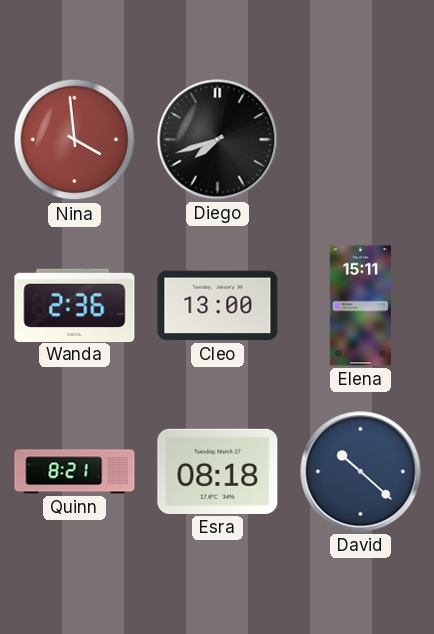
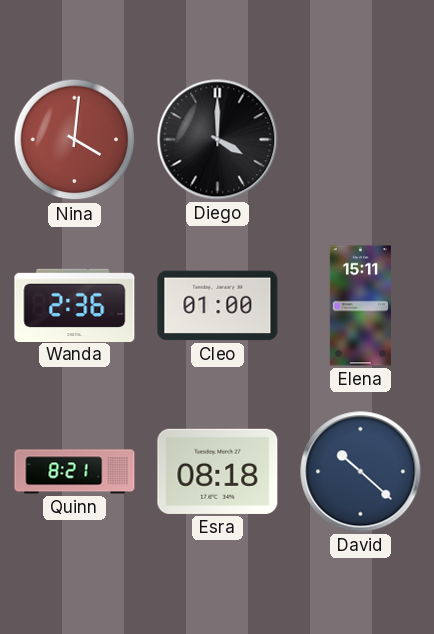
Nina: 3:59 -> 4:01
Diego: 7:42 -> 4:00
Cleo: 13:00 -> 01:00
